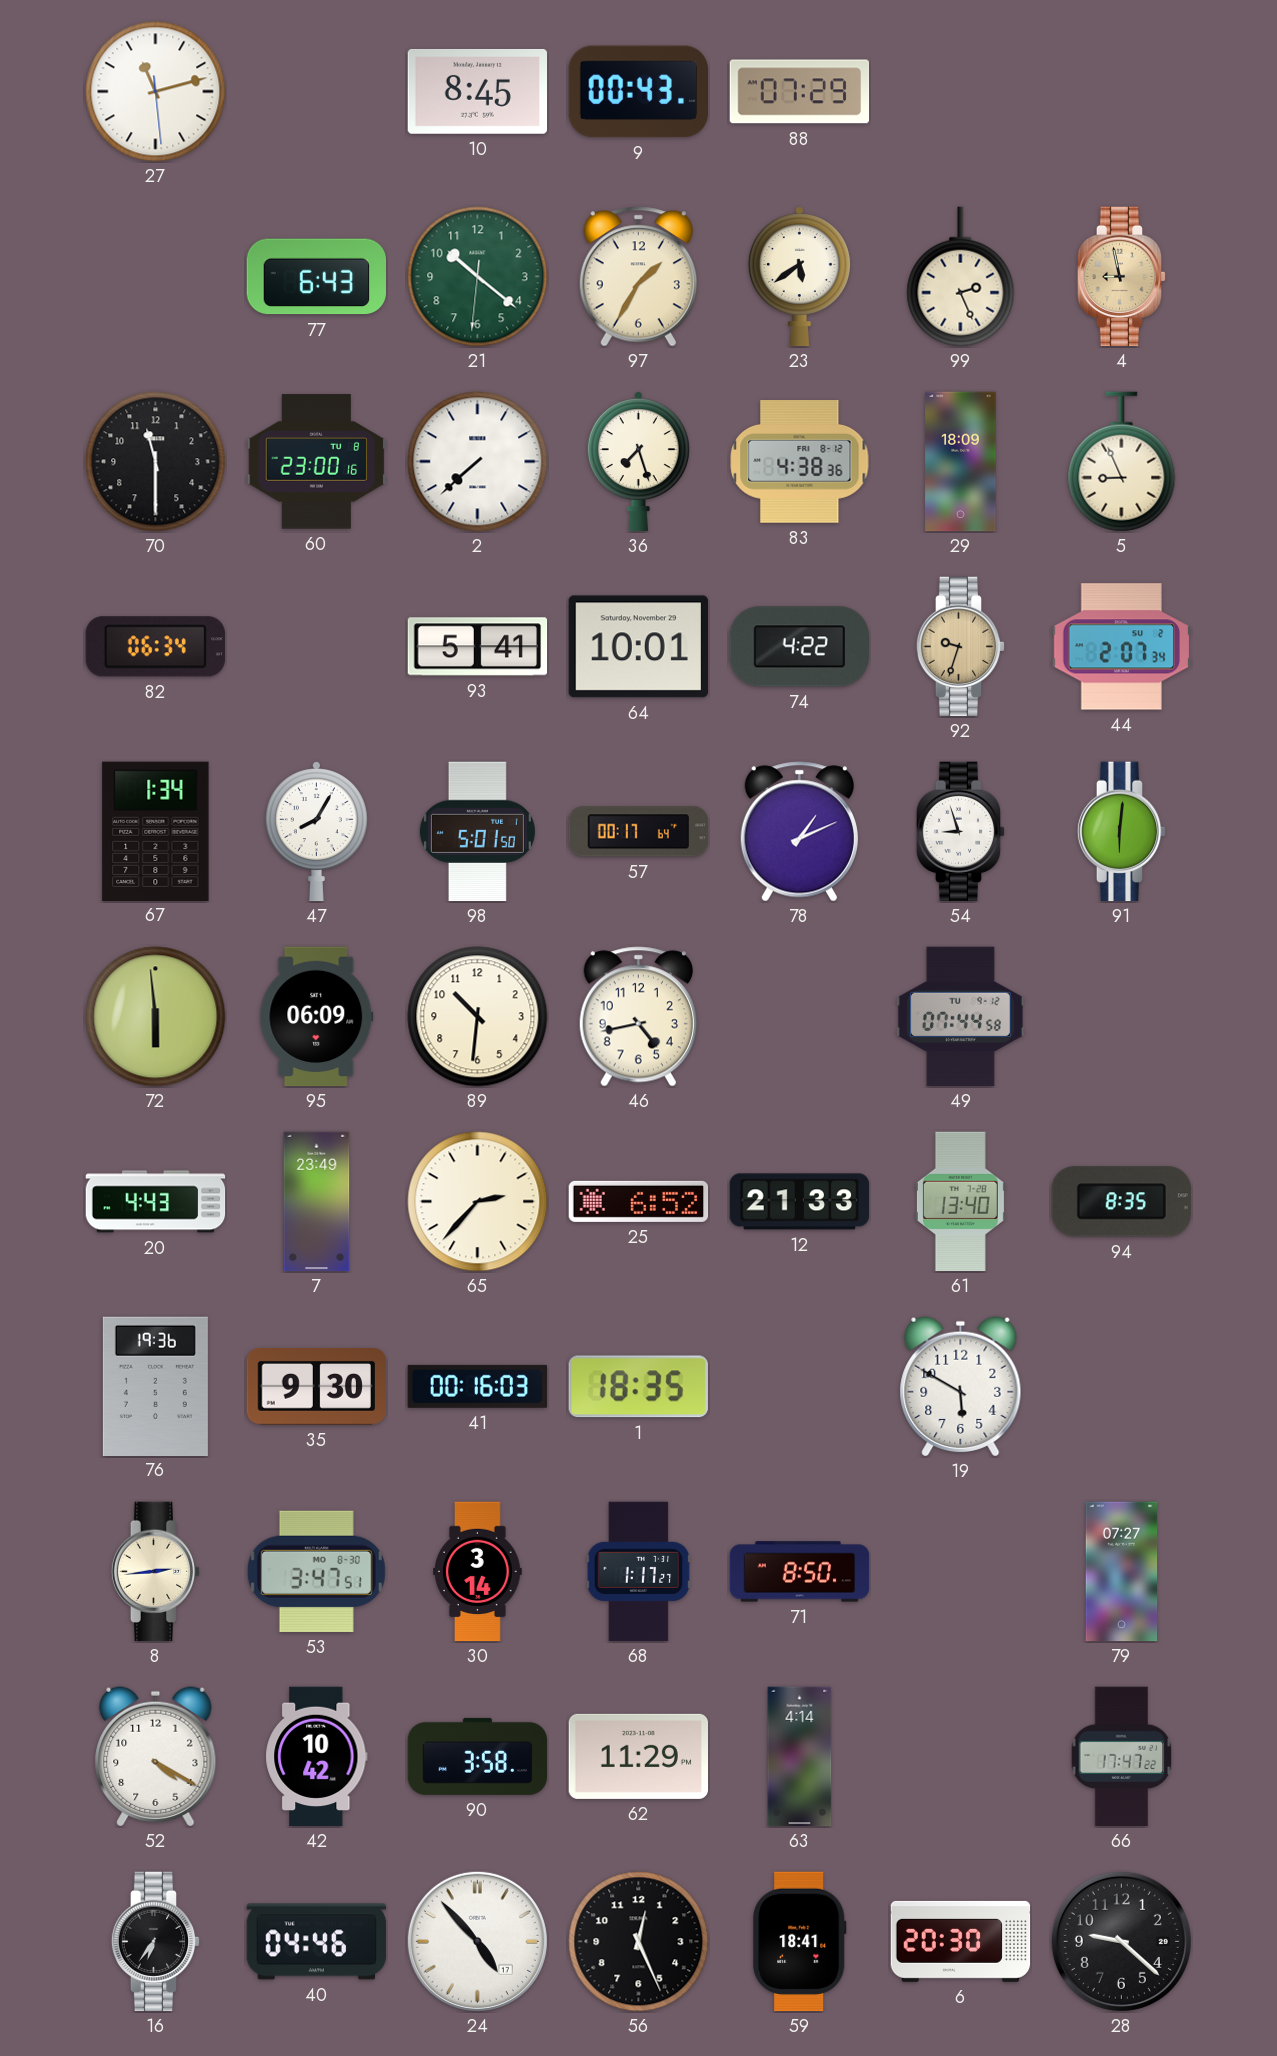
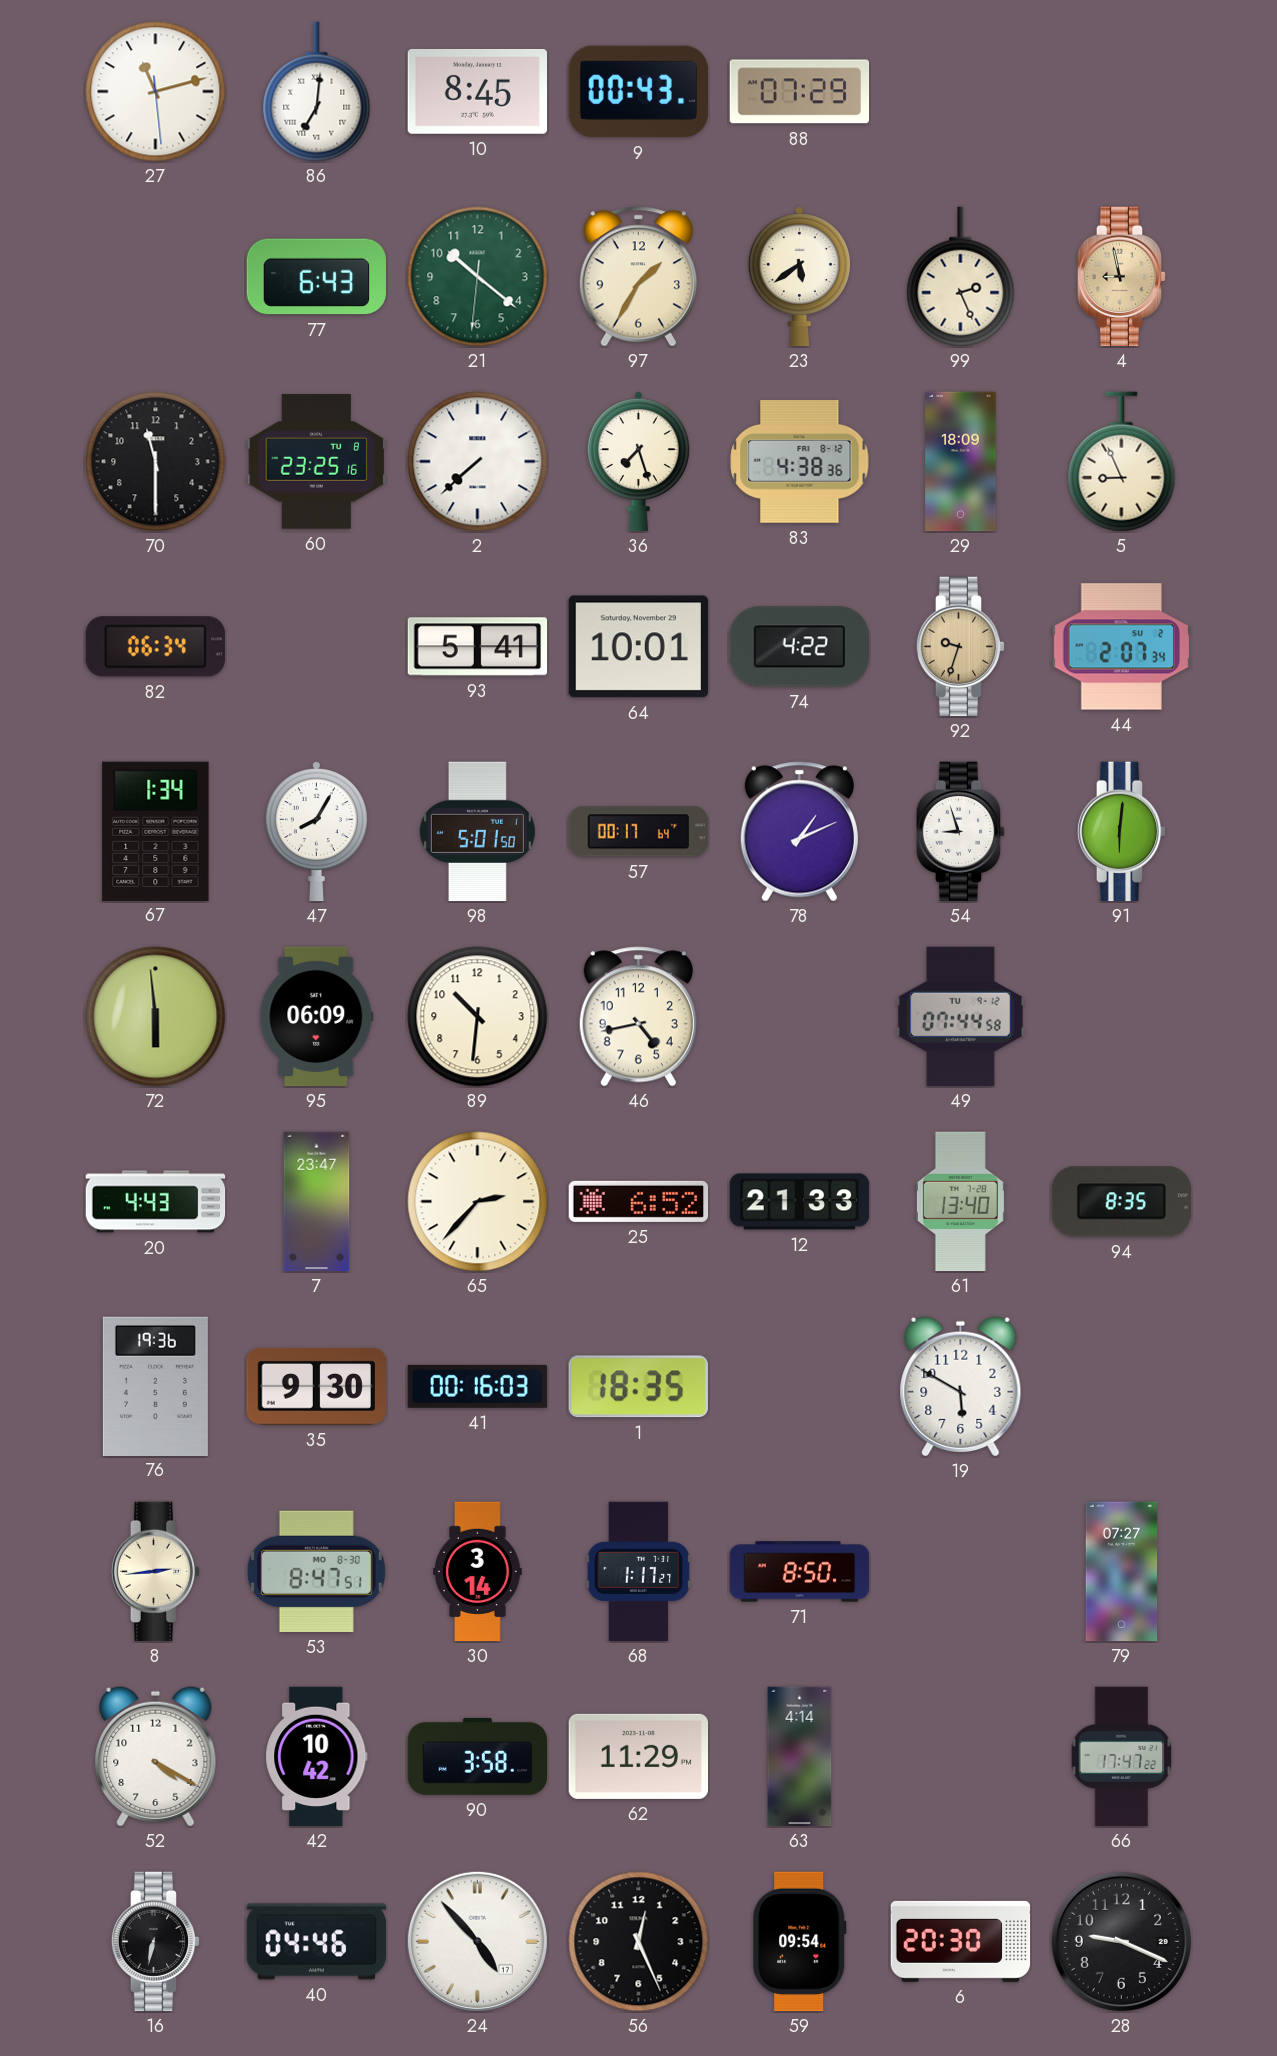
86: none -> 7:01
60: 23:00 -> 23:25
7: 23:49 -> 23:47
53: 3:47 -> 8:47
16: 6:36 -> 6:32
59: 18:41 -> 09:54
28: 9:22 -> 9:19
